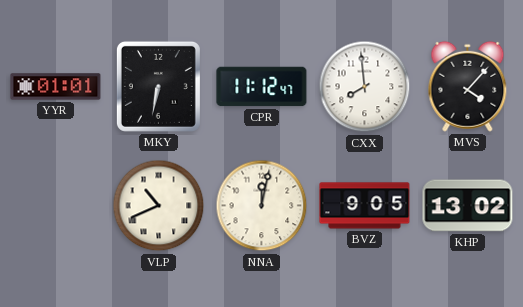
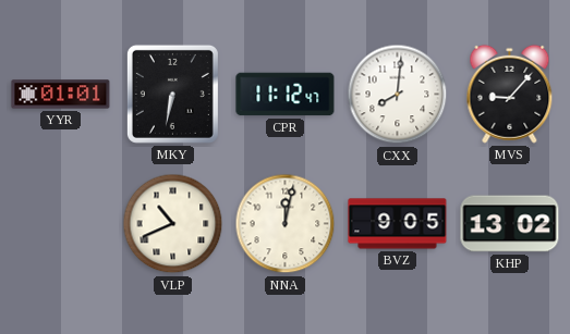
CXX: 7:59 -> 8:01
MVS: 4:07 -> 9:07
